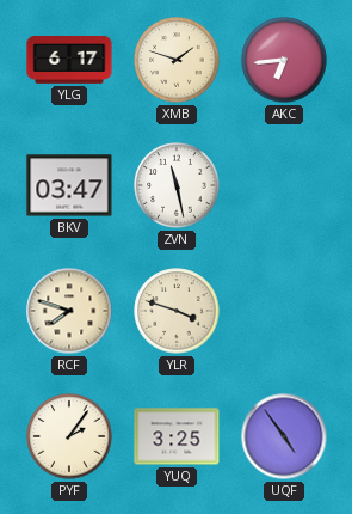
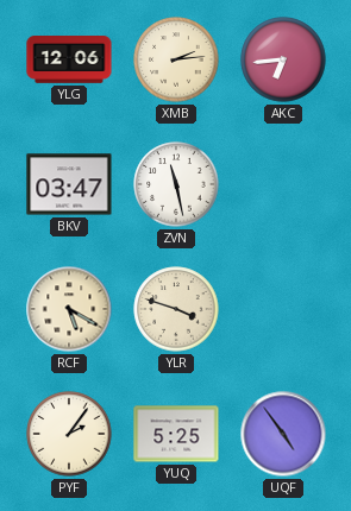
YLG: 6:17 -> 12:06
XMB: 1:48 -> 2:14
RCF: 7:48 -> 5:20
YUQ: 3:25 -> 5:25
